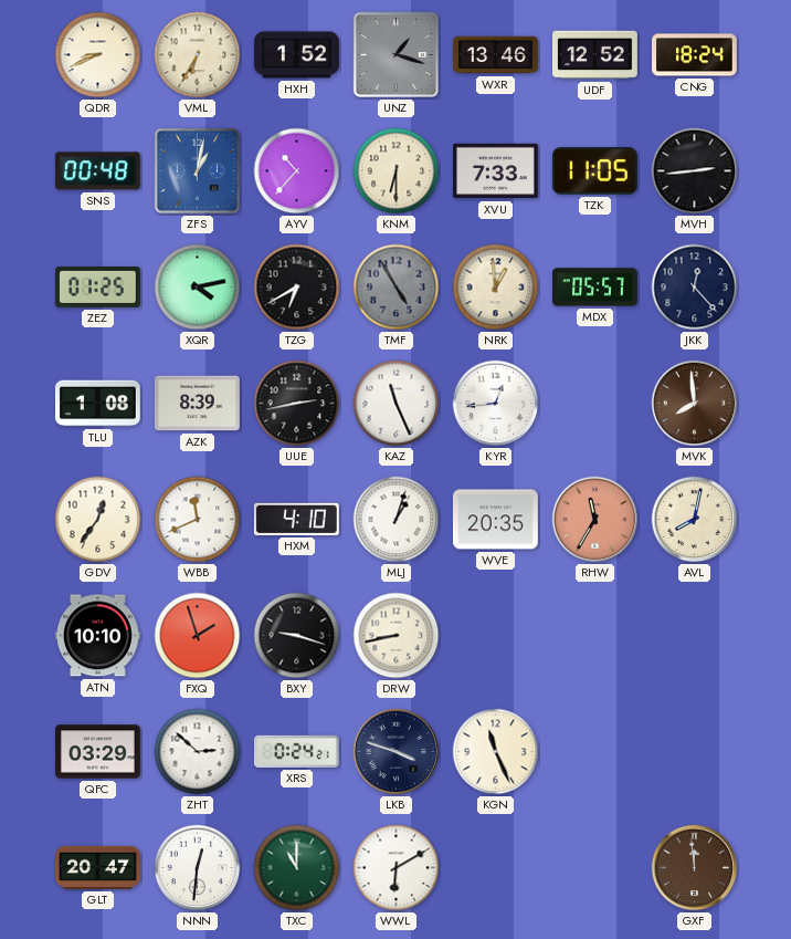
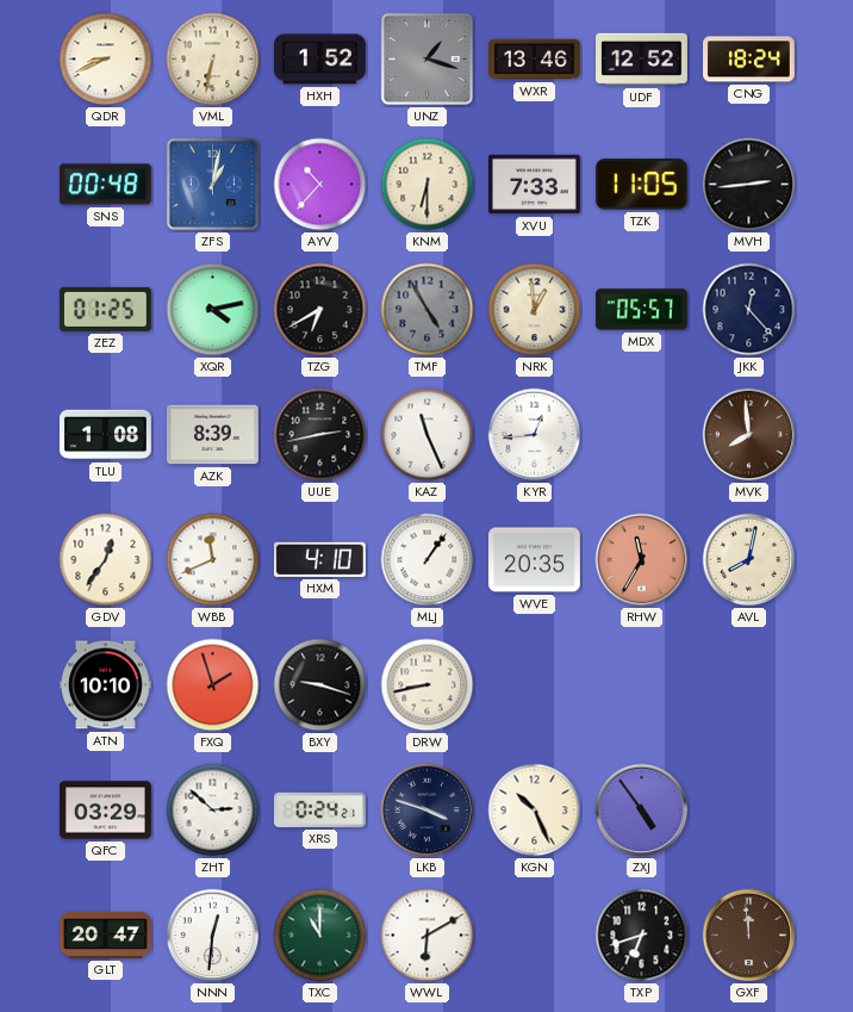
VML: 6:35 -> 6:32
MLJ: 1:03 -> 1:06
KGN: 11:26 -> 10:26
ZXJ: none -> 4:54
TXP: none -> 6:42
